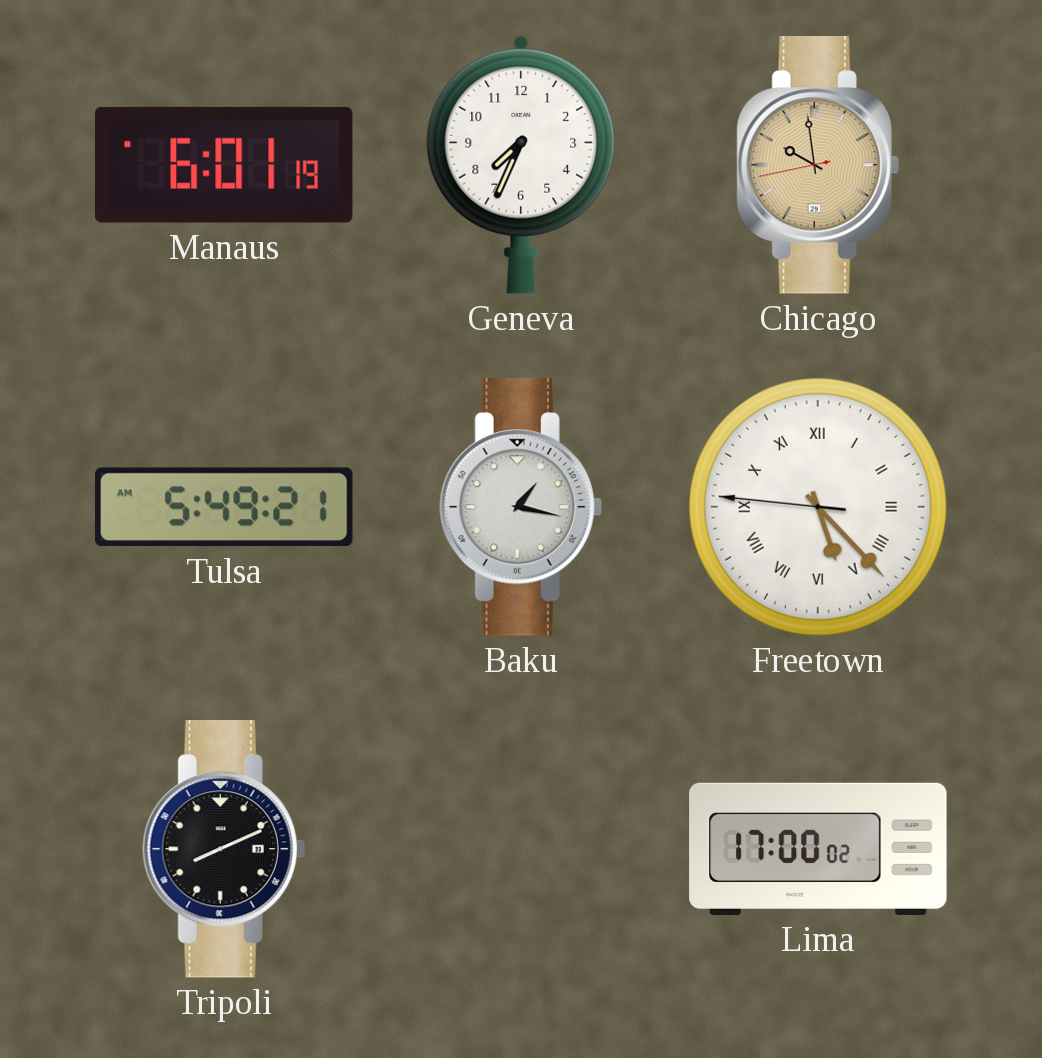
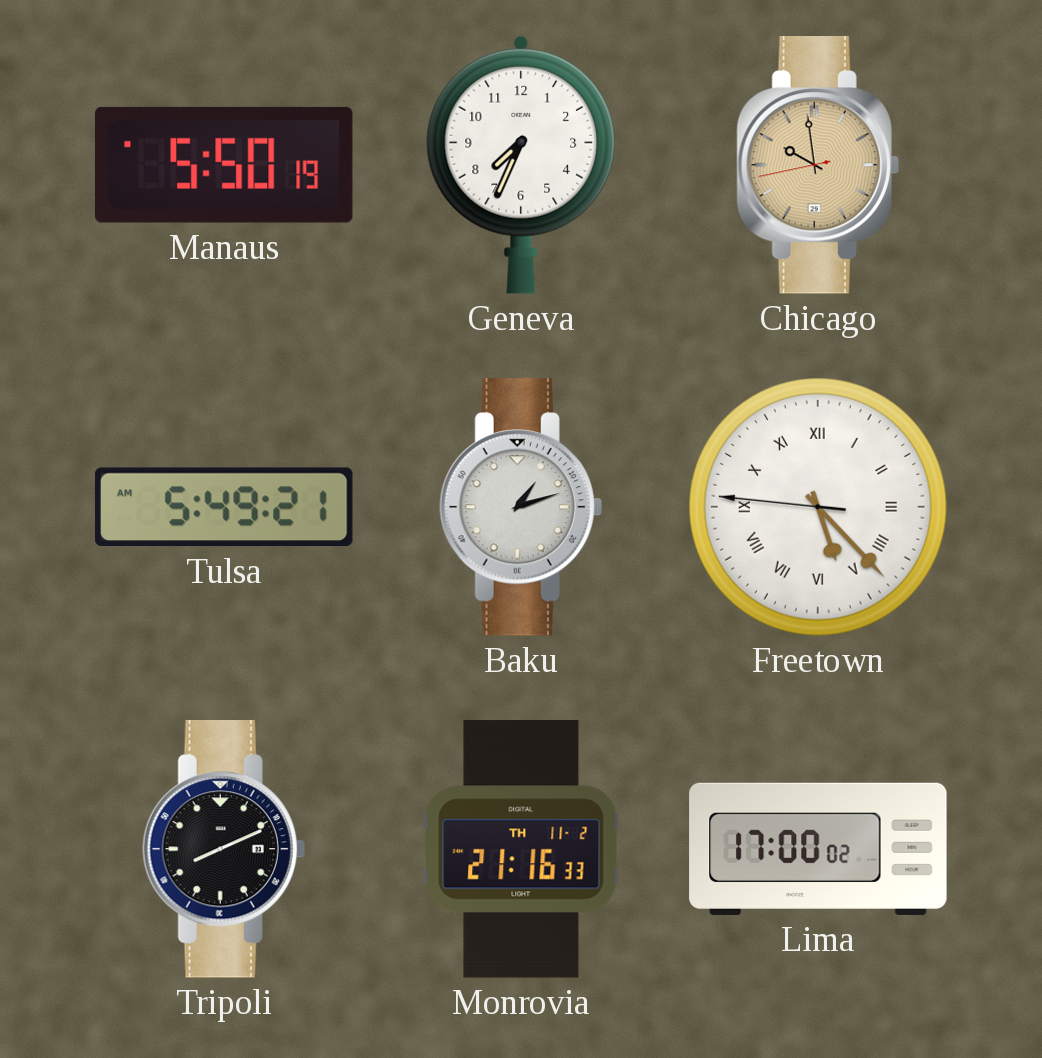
Manaus: 6:01 -> 5:50
Baku: 1:17 -> 1:12
Monrovia: none -> 21:16
